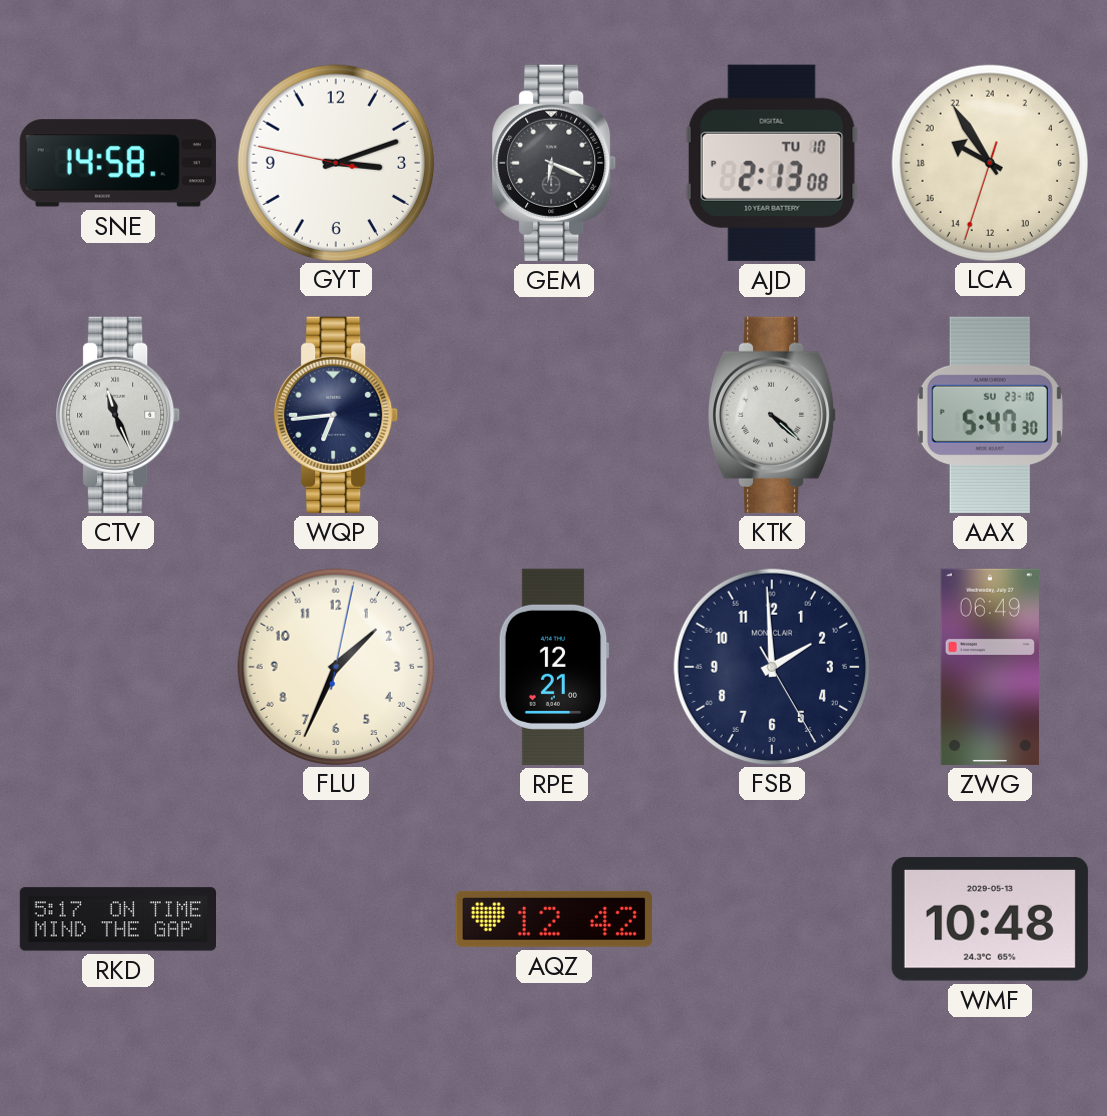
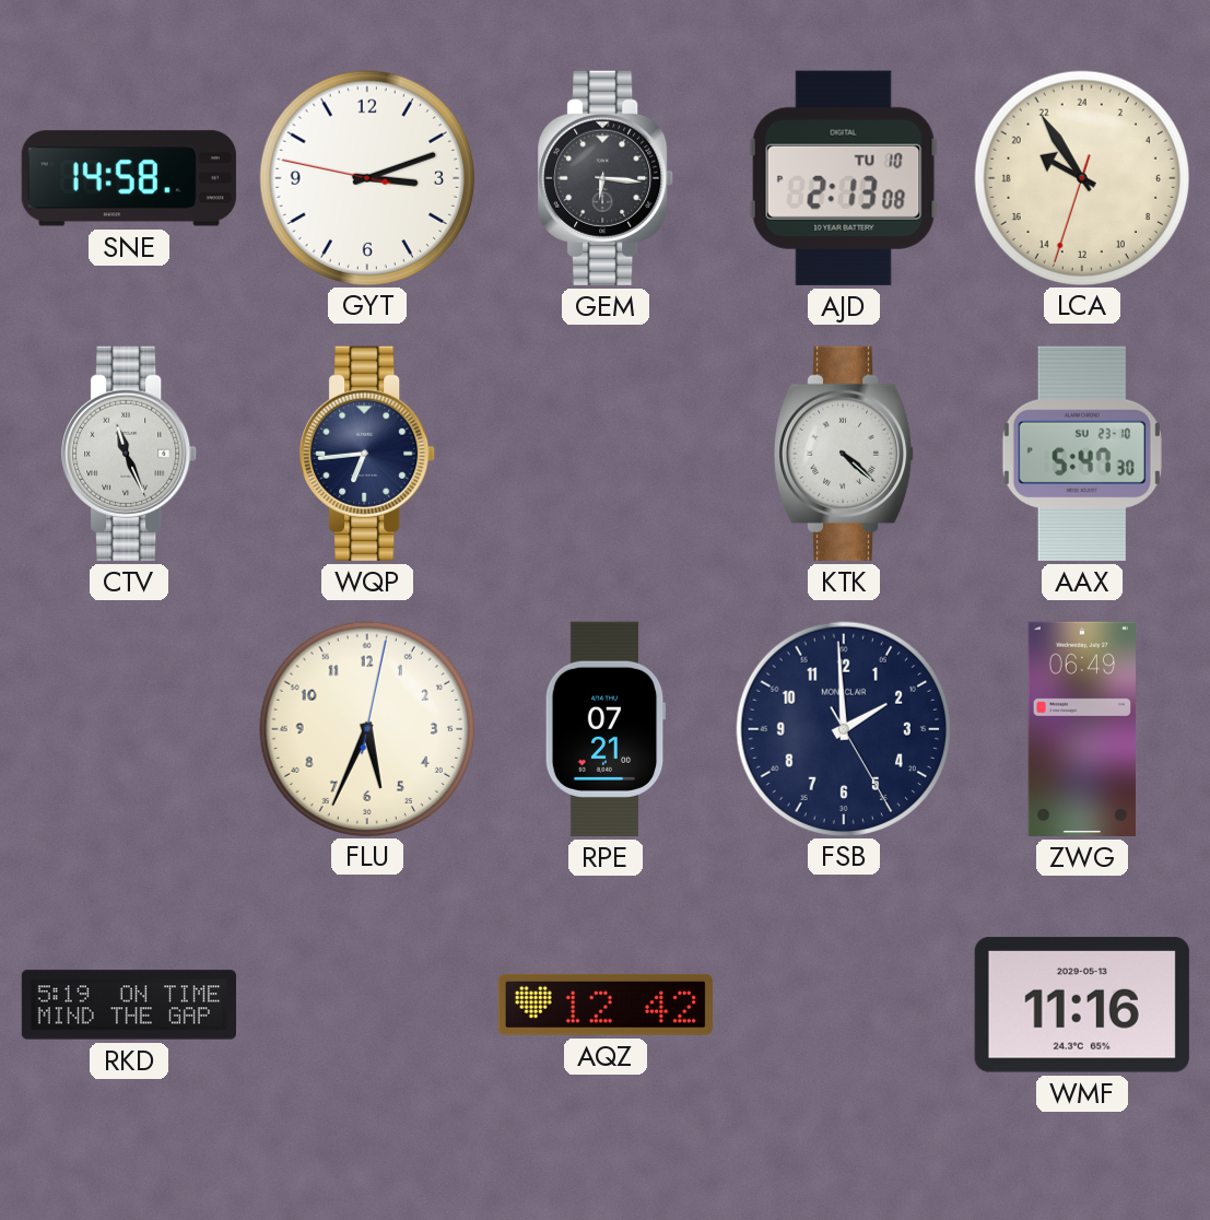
GEM: 6:19 -> 6:16
FLU: 1:34 -> 5:34
RPE: 12:21 -> 07:21
RKD: 5:17 -> 5:19
WMF: 10:48 -> 11:16
